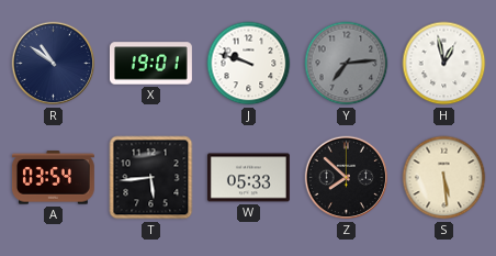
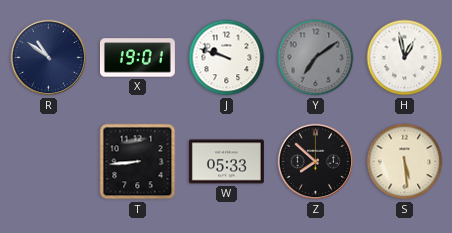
Y: 7:14 -> 7:09
A: 03:54 -> none
T: 5:44 -> 8:44
